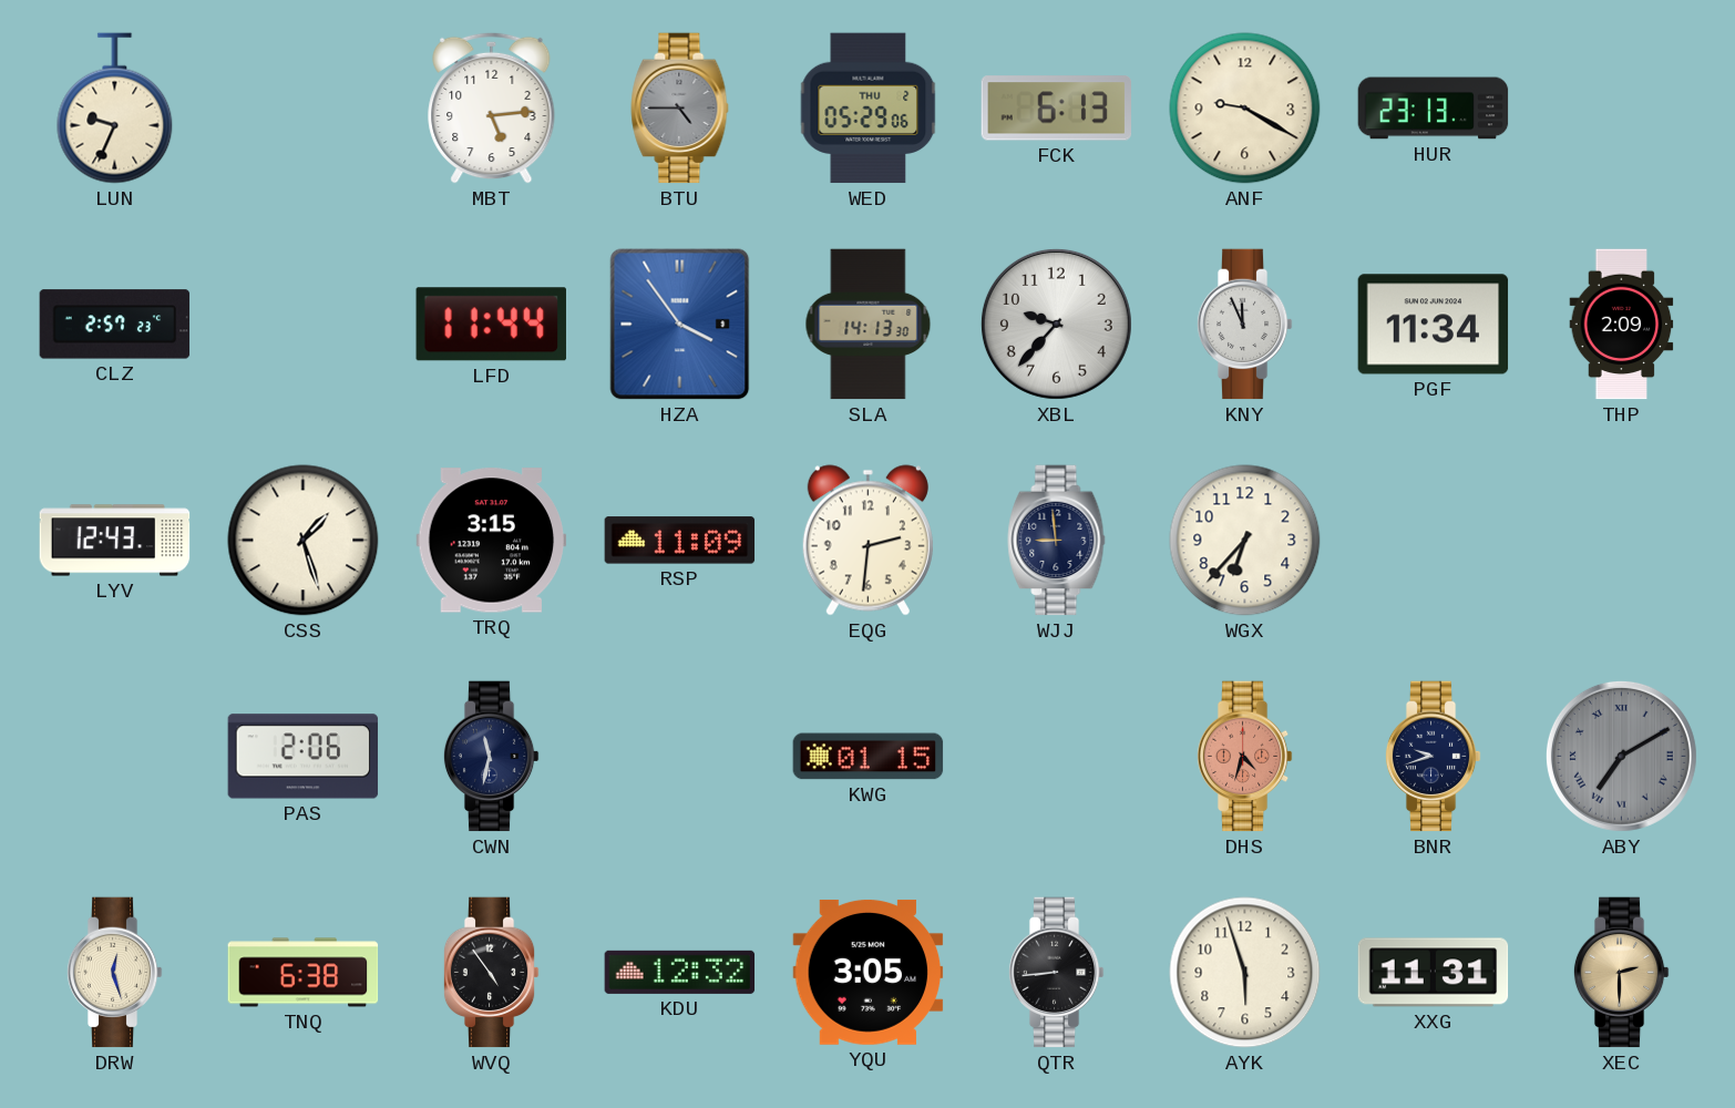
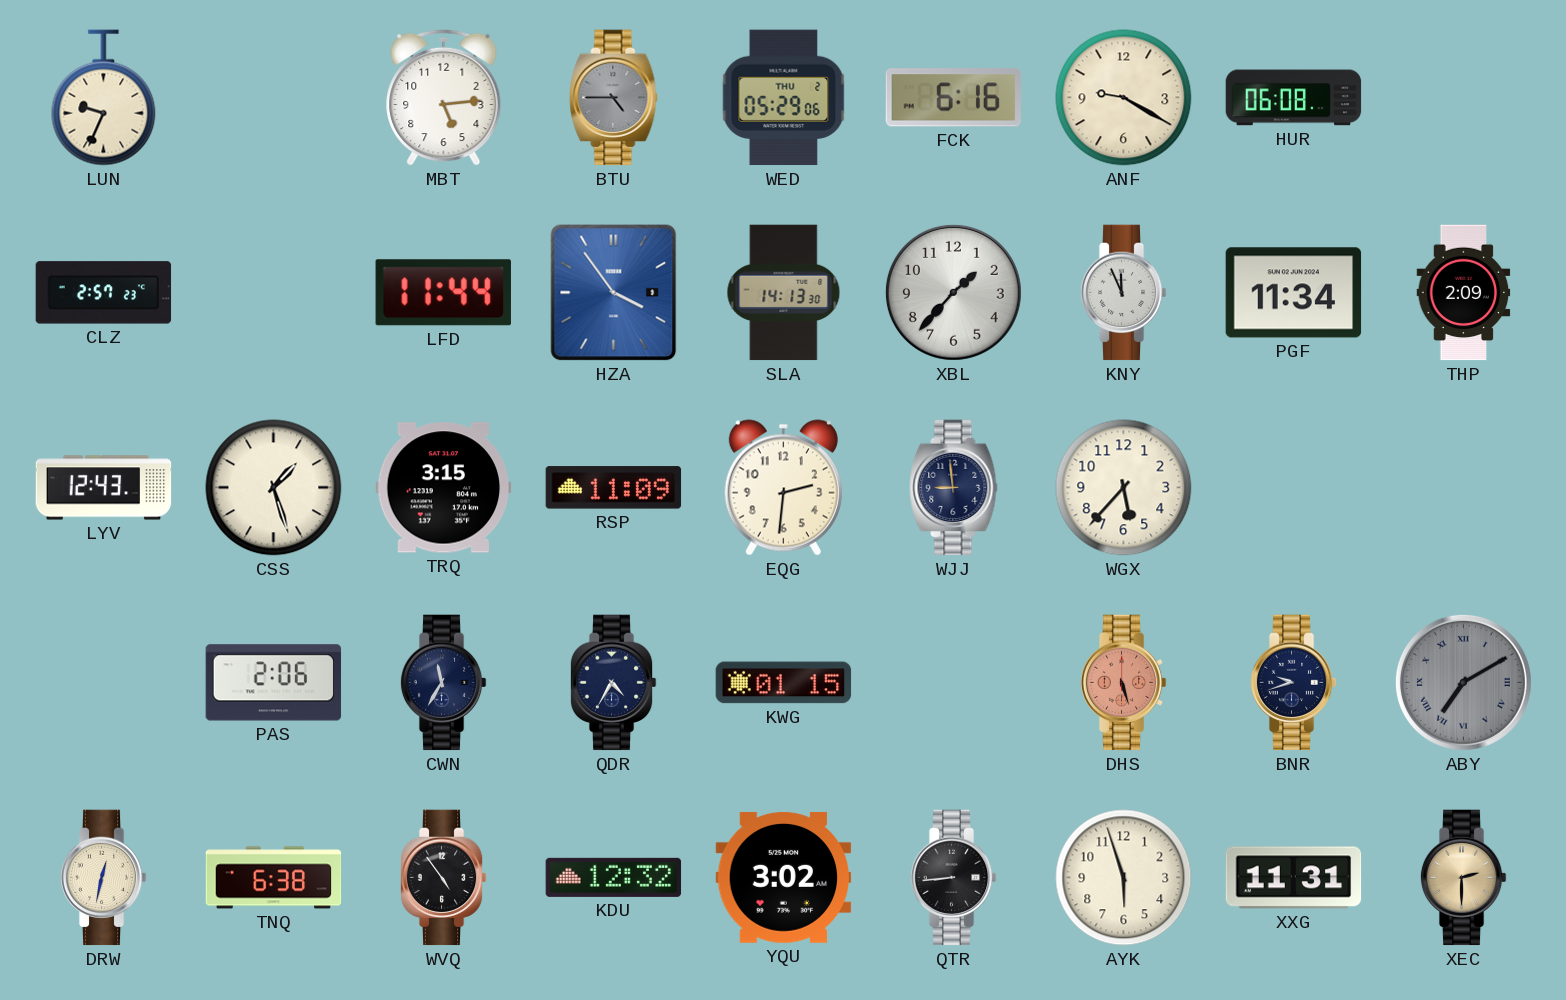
FCK: 6:13 -> 6:16
HUR: 23:13 -> 06:08
XBL: 9:37 -> 1:37
WGX: 6:37 -> 5:37
CWN: 11:32 -> 11:35
QDR: none -> 4:35
DHS: 4:33 -> 5:27
DRW: 12:27 -> 12:32
YQU: 3:05 -> 3:02
